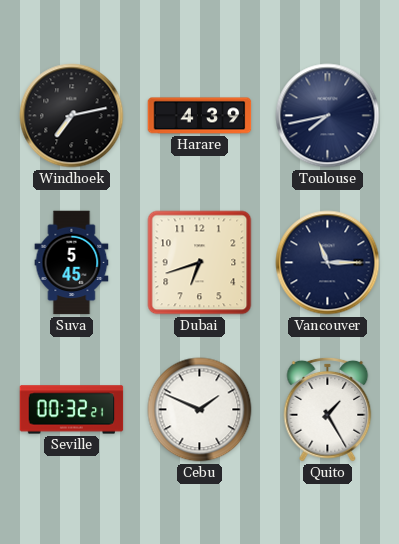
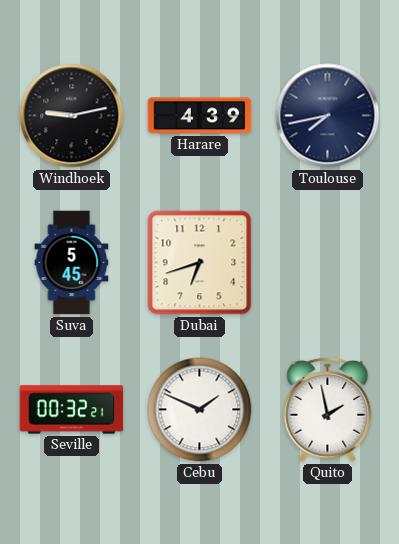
Windhoek: 7:13 -> 9:13
Vancouver: 11:15 -> none
Quito: 1:25 -> 1:58
